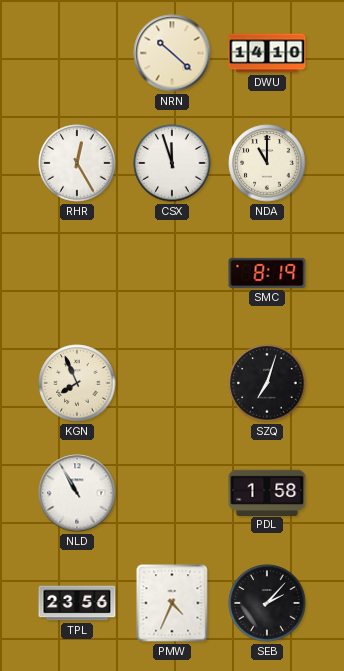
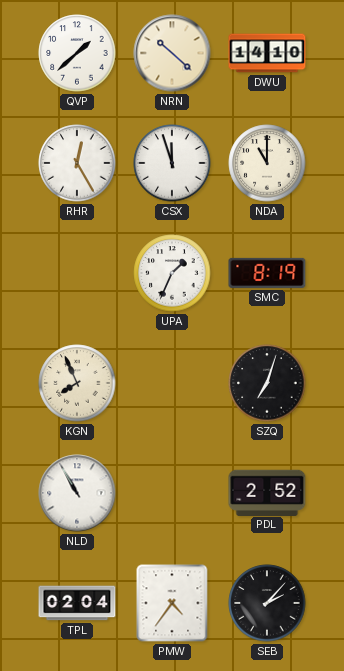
QVP: none -> 1:38
UPA: none -> 1:34
PDL: 1:58 -> 2:52
TPL: 23:56 -> 02:04
PMW: 4:34 -> 4:36
